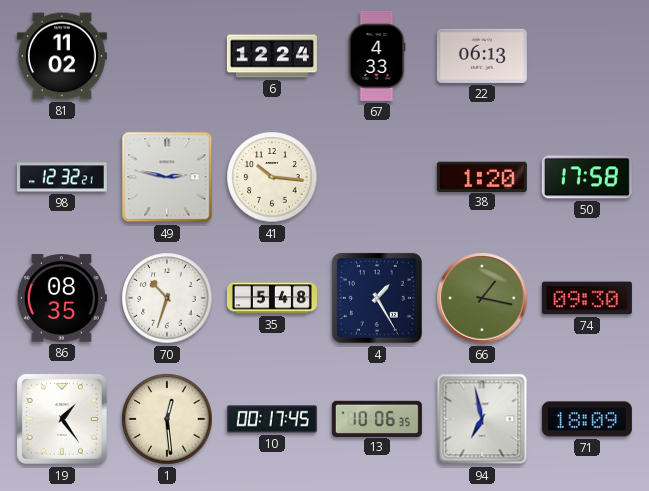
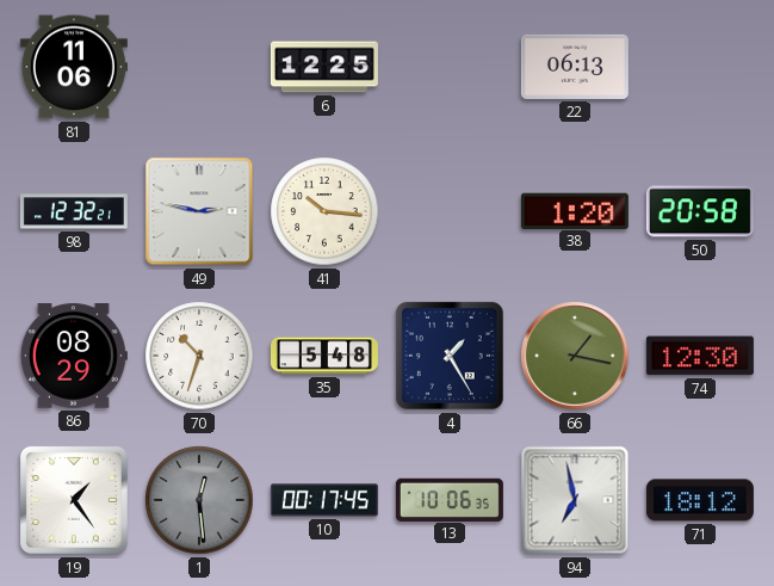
81: 11:02 -> 11:06
6: 12:24 -> 12:25
67: 4:33 -> none
50: 17:58 -> 20:58
86: 08:35 -> 08:29
74: 09:30 -> 12:30
1 dial: cream -> grey
71: 18:09 -> 18:12
